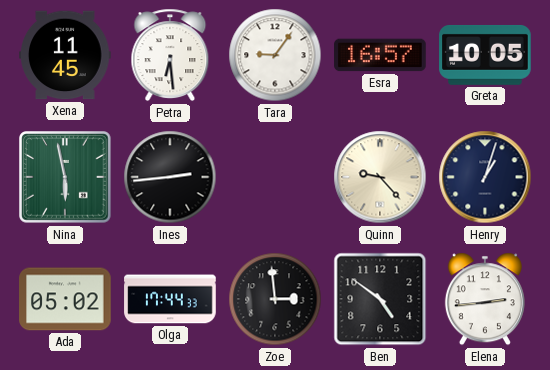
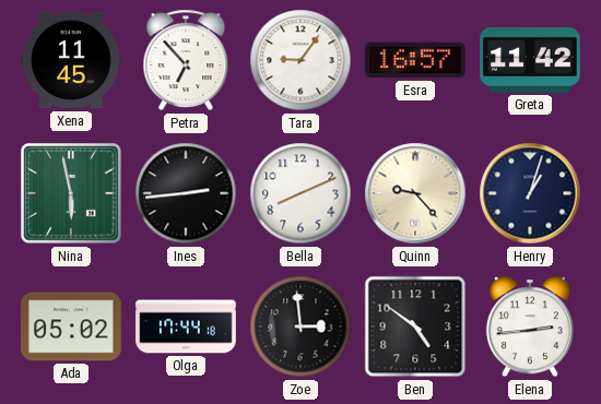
Petra: 6:29 -> 6:53
Greta: 10:05 -> 11:42
Bella: none -> 8:11
Olga: 17:44:33 -> 17:44:18
